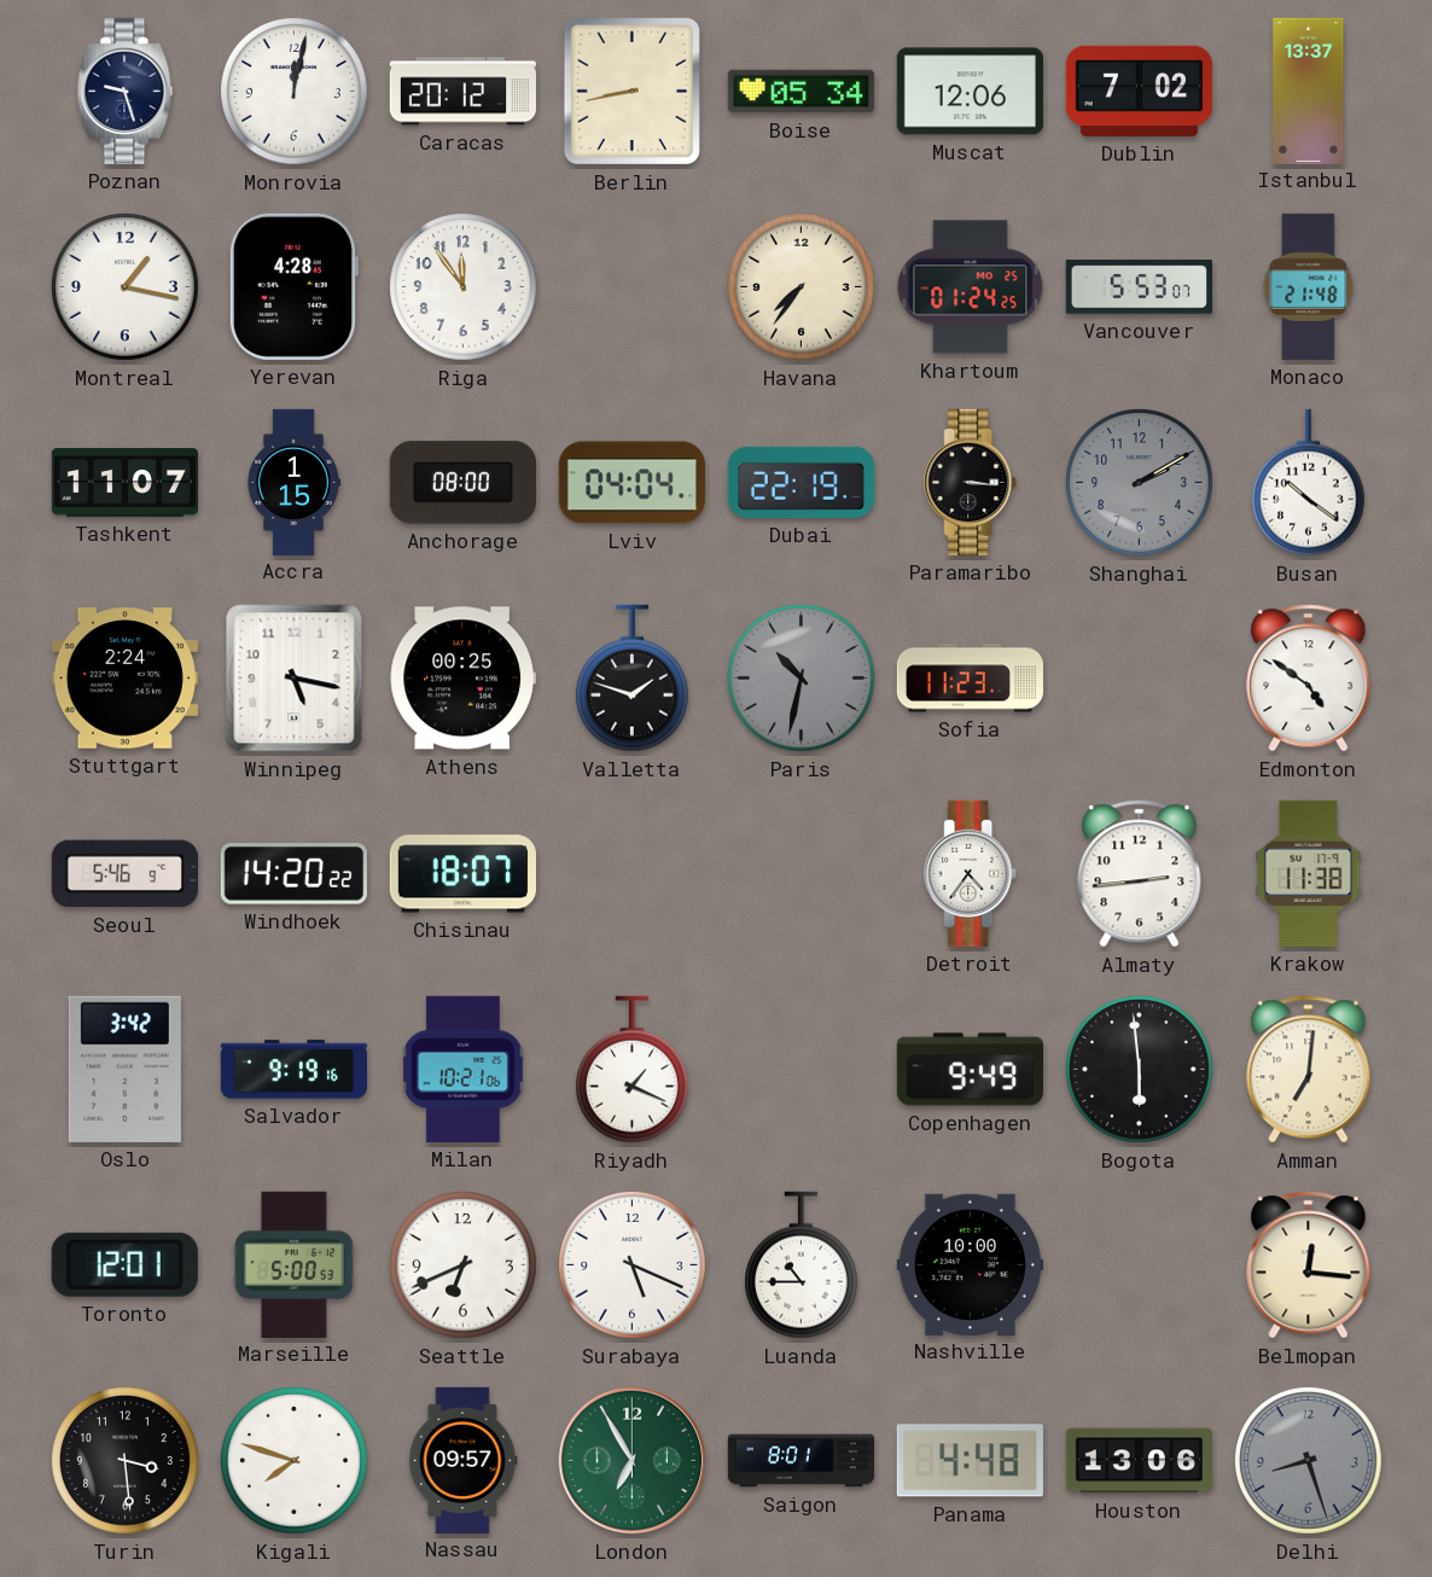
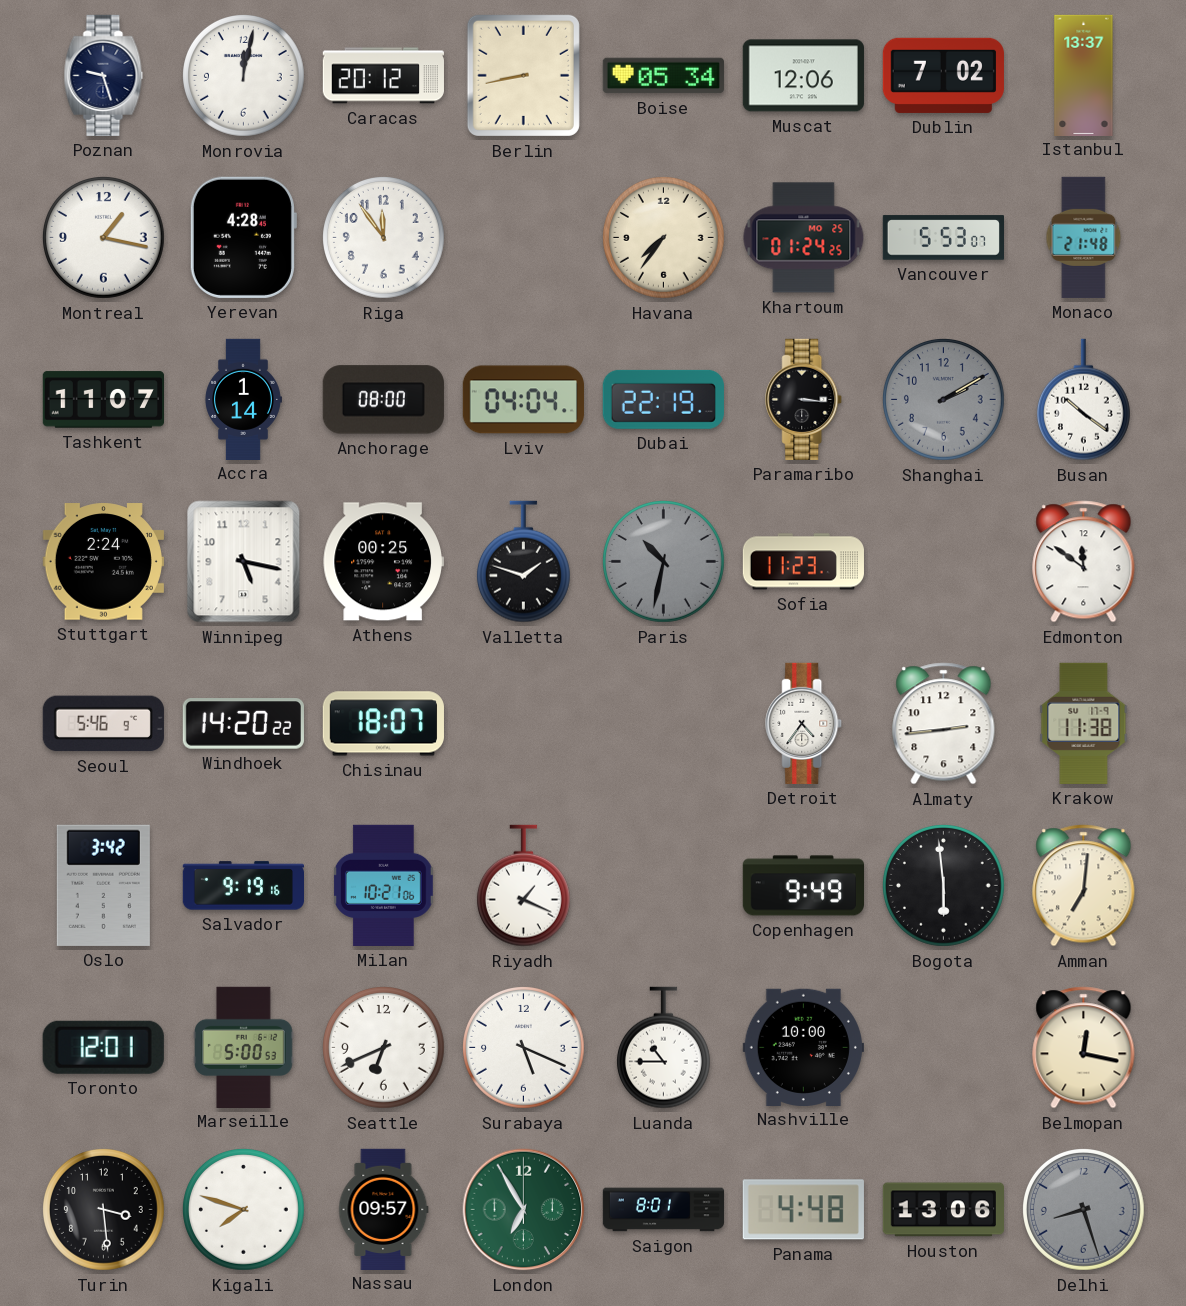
Accra: 1:15 -> 1:14
Edmonton: 4:51 -> 11:51
Belmopan: 12:16 -> 12:17
